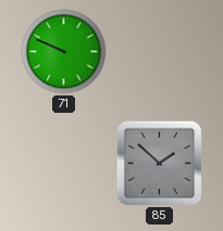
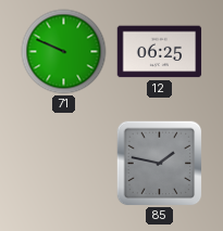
12: none -> 06:25
85: 1:52 -> 1:47
